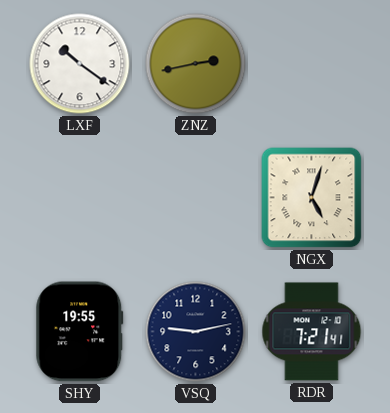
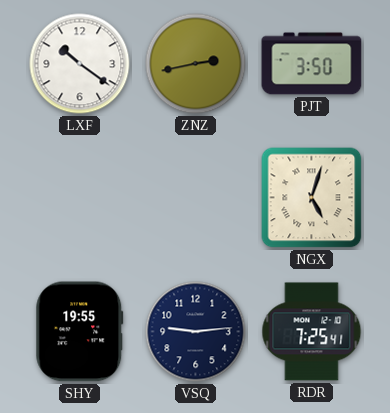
PJT: none -> 3:50
VSQ: 9:13 -> 9:14
RDR: 7:21 -> 7:25
